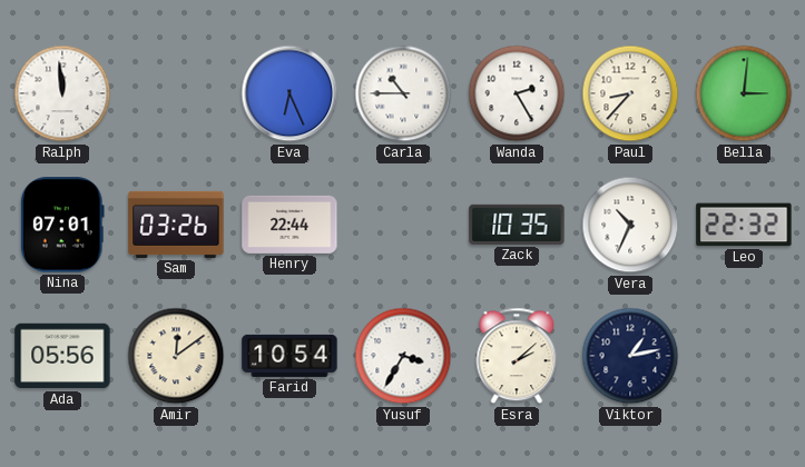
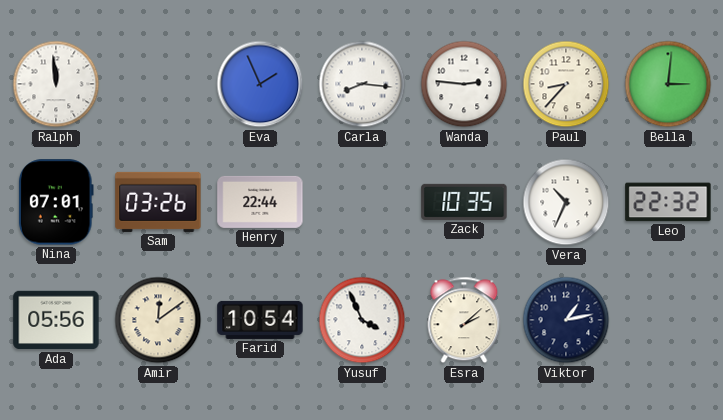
Eva: 6:26 -> 1:56
Carla: 10:45 -> 8:16
Wanda: 2:25 -> 2:46
Yusuf: 3:35 -> 3:56
